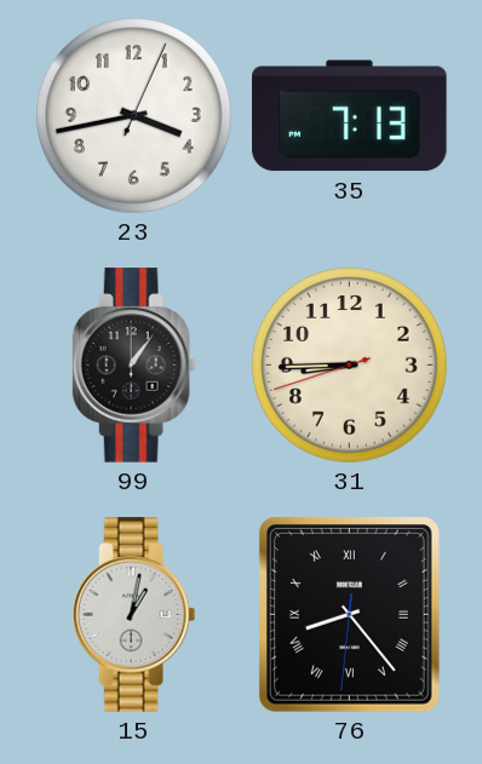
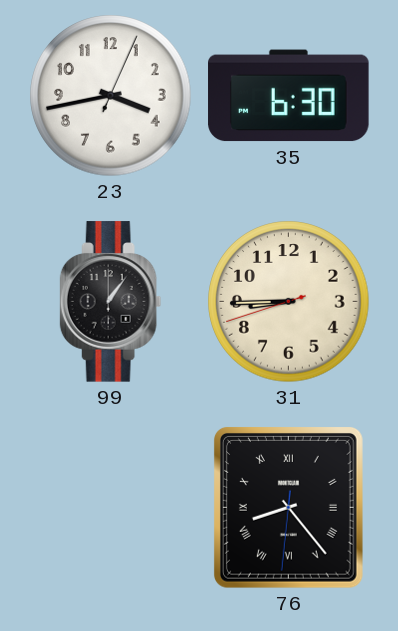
35: 7:13 -> 6:30
15: 1:02 -> none
